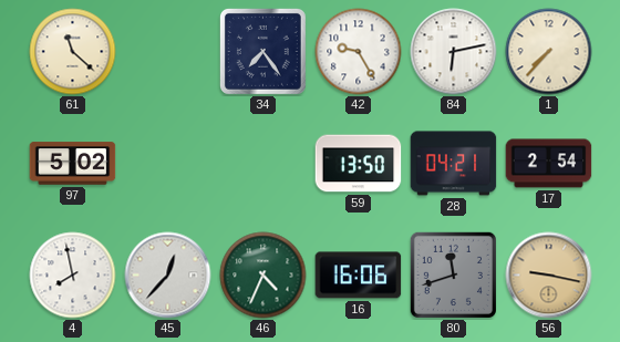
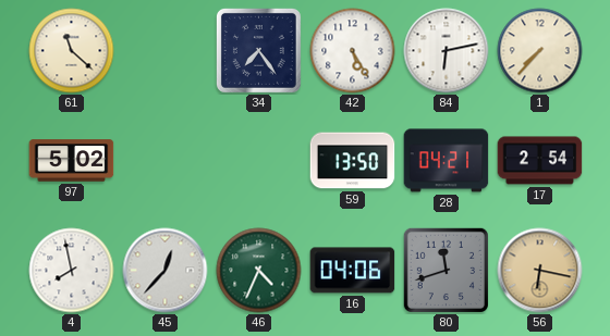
42: 9:25 -> 5:25
16: 16:06 -> 04:06
56: 9:17 -> 6:17
